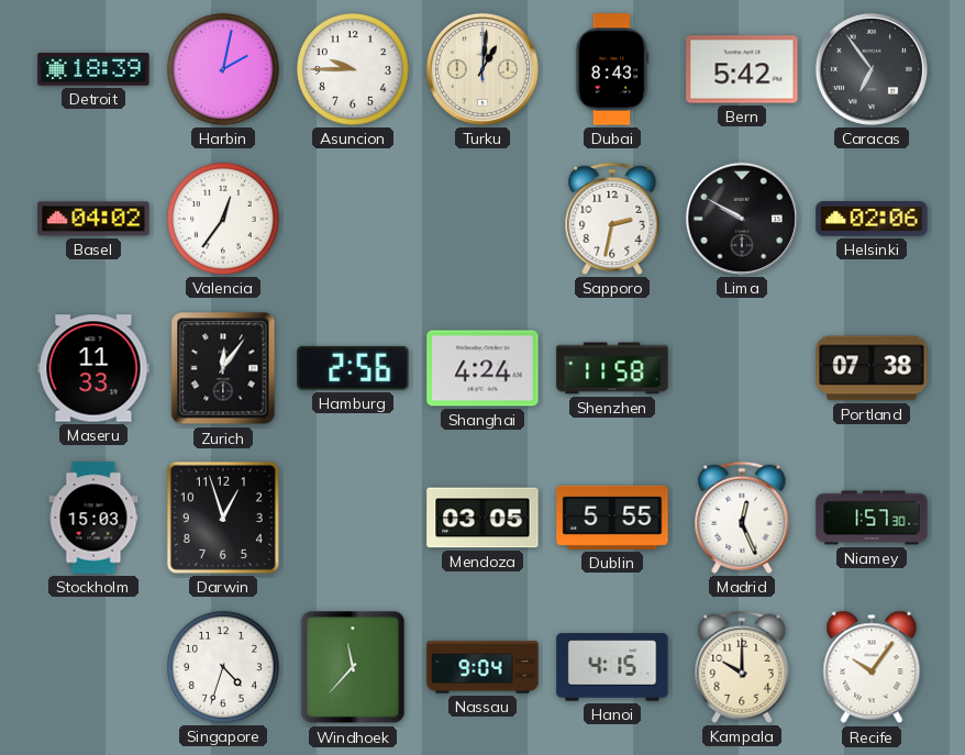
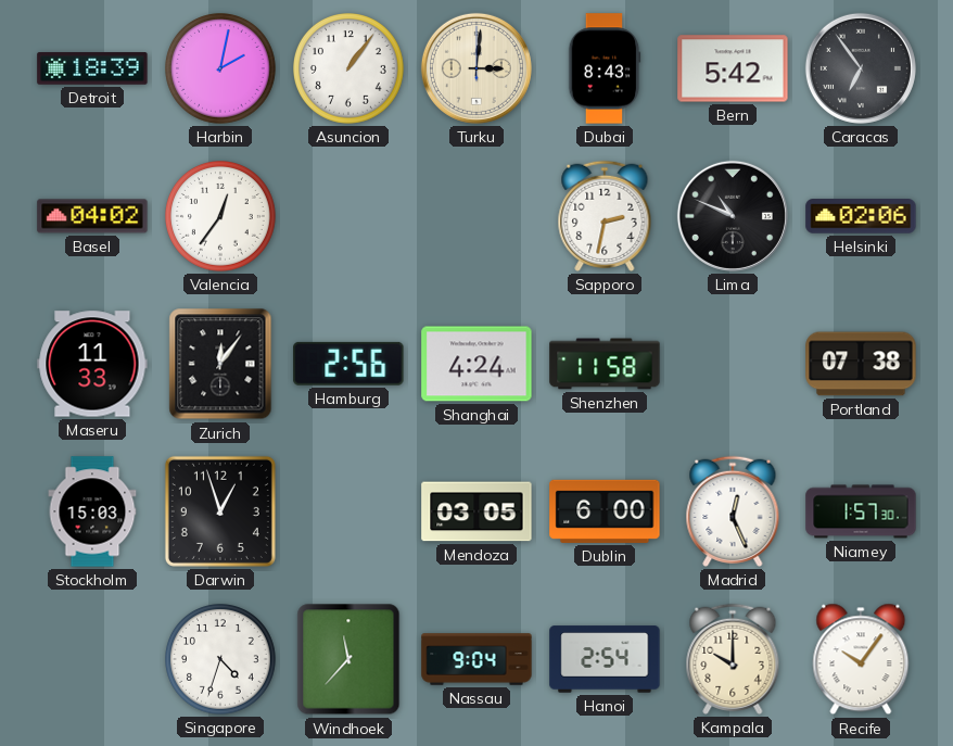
Asuncion: 9:45 -> 1:06
Turku: 1:01 -> 3:01
Lima: 9:50 -> 10:49
Dublin: 5:55 -> 6:00
Hanoi: 4:15 -> 2:54
